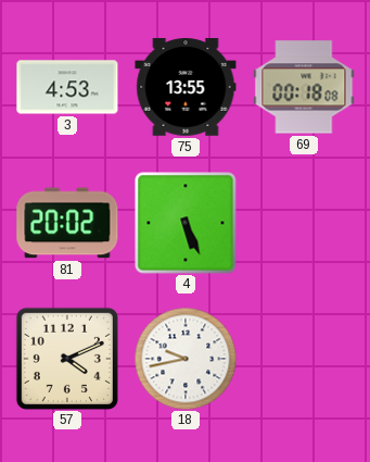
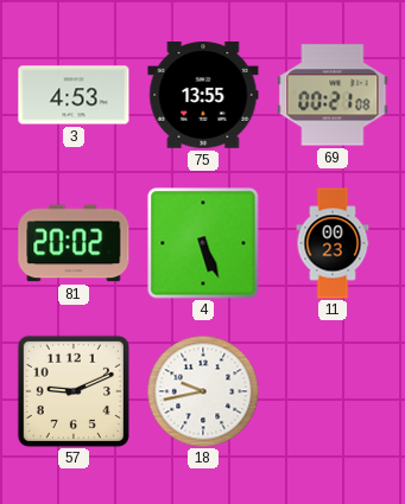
69: 00:18 -> 00:21
11: none -> 00:23
57: 4:11 -> 9:11
